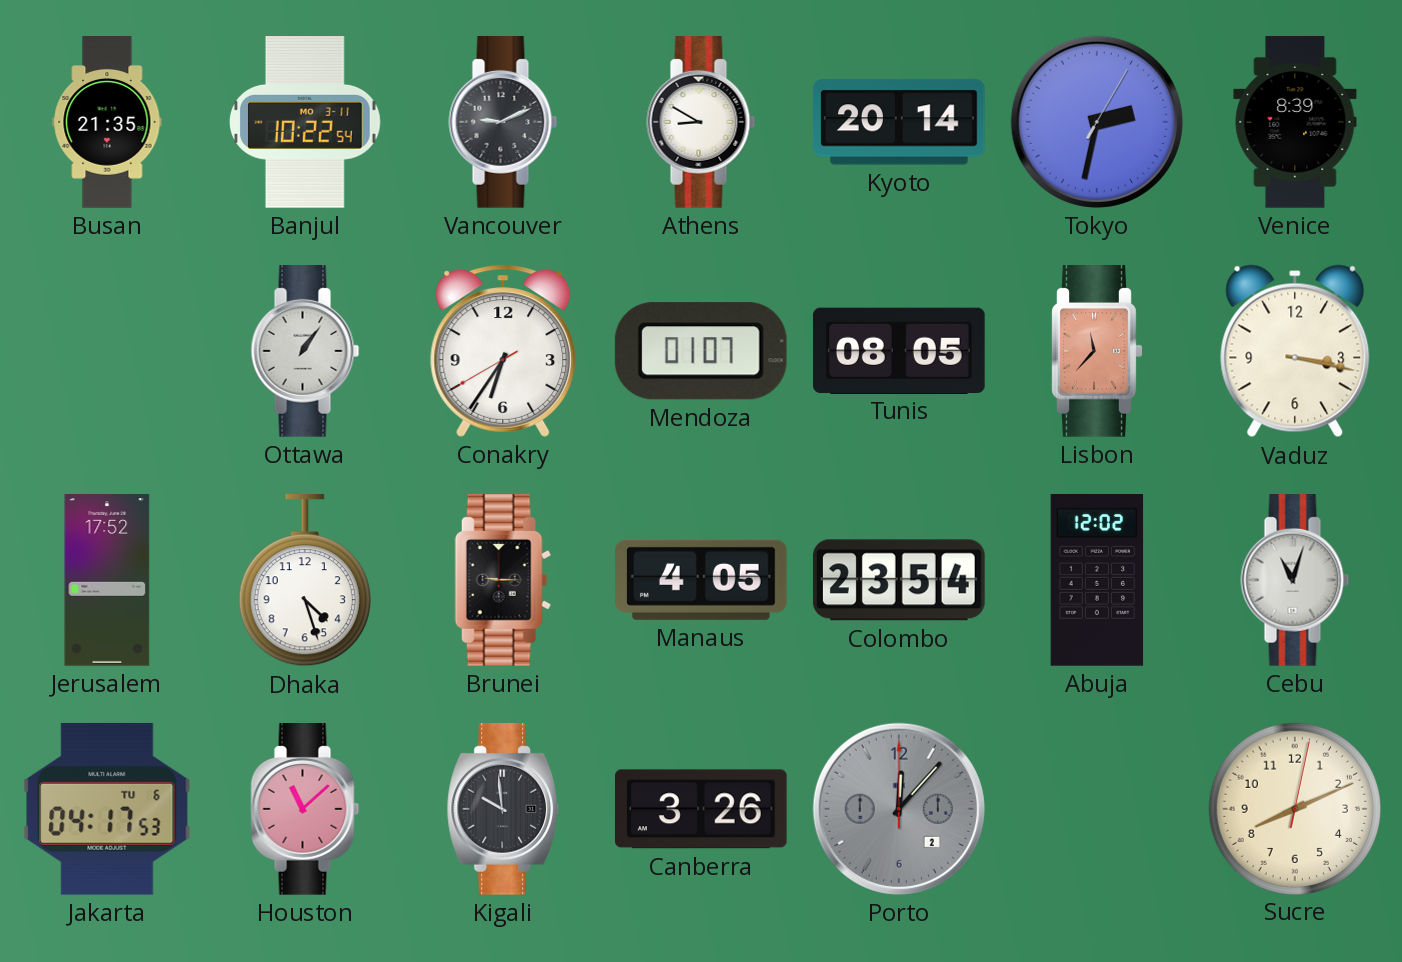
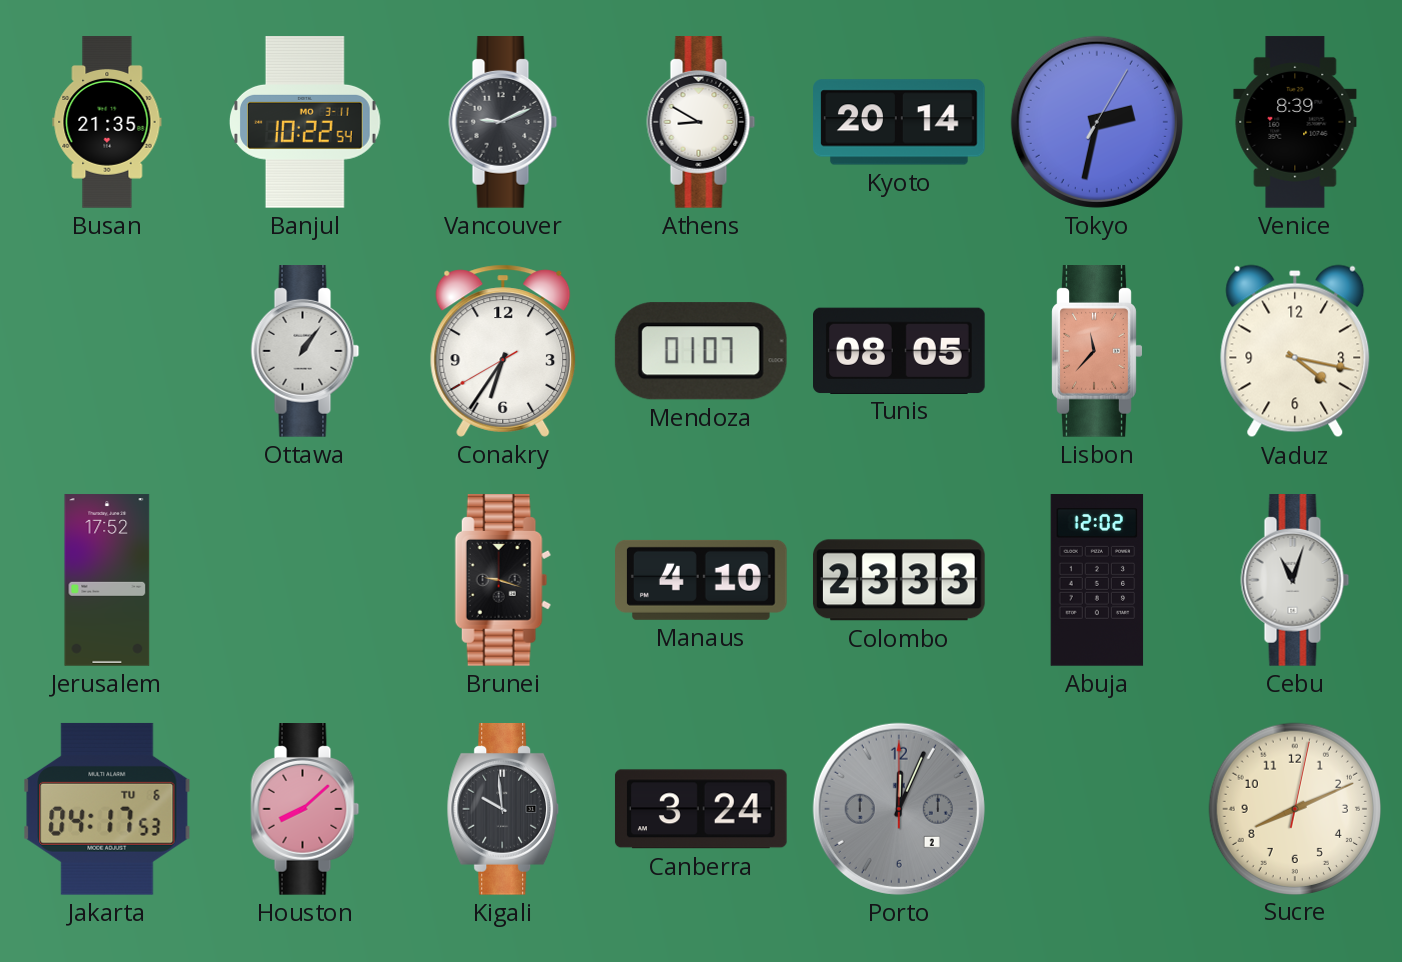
Vaduz: 3:17 -> 4:17
Dhaka: 4:27 -> none
Brunei: 9:15 -> 9:18
Manaus: 4:05 -> 4:10
Colombo: 23:54 -> 23:33
Houston: 11:08 -> 8:08
Canberra: 3:26 -> 3:24
Porto: 12:07 -> 12:04
